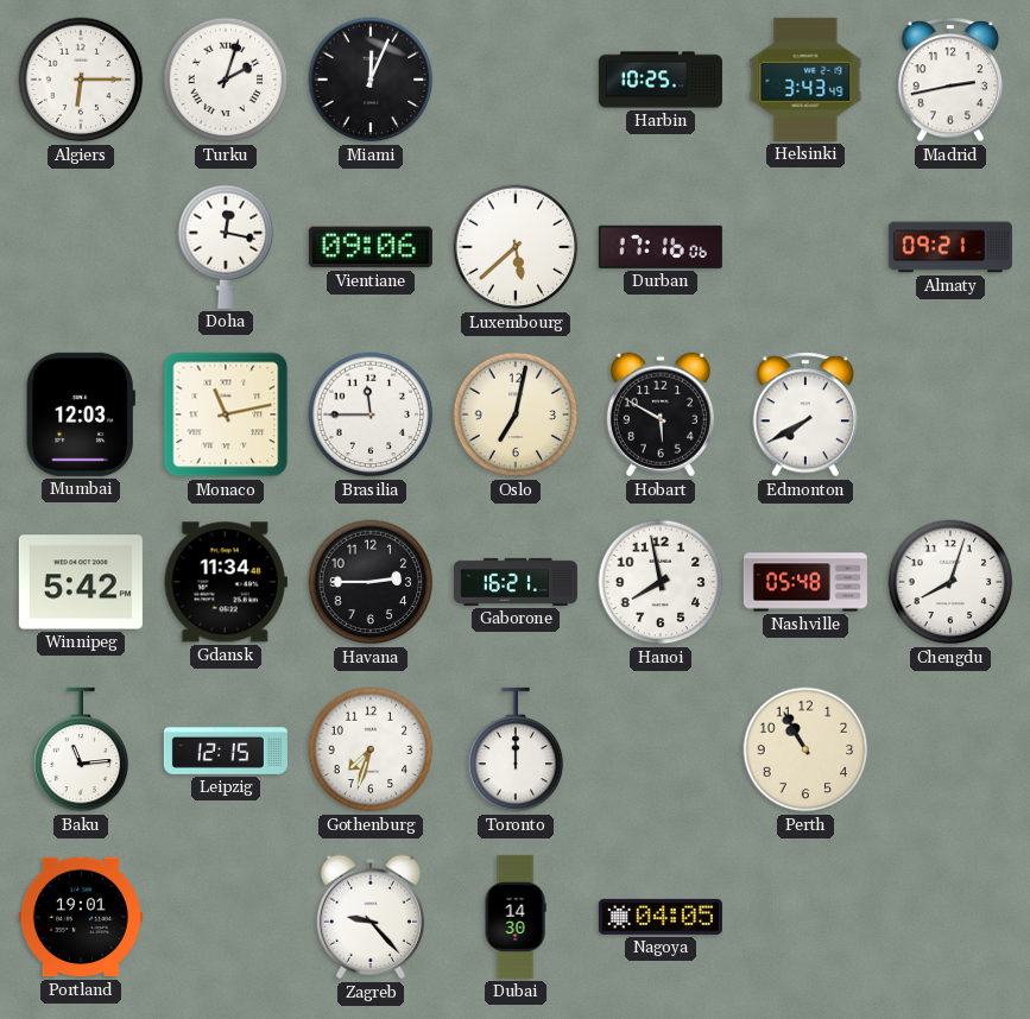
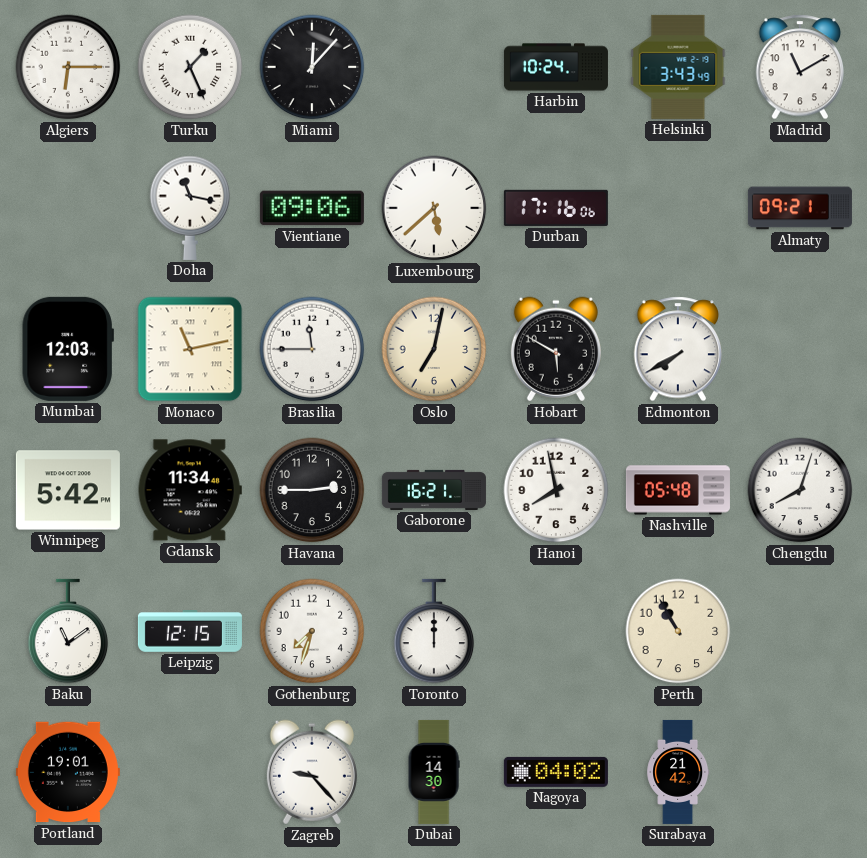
Turku: 2:03 -> 1:26
Miami: 12:04 -> 12:07
Harbin: 10:25 -> 10:24
Madrid: 2:43 -> 11:10
Doha: 12:17 -> 11:17
Baku: 11:14 -> 11:09
Nagoya: 04:05 -> 04:02
Surabaya: none -> 21:42
